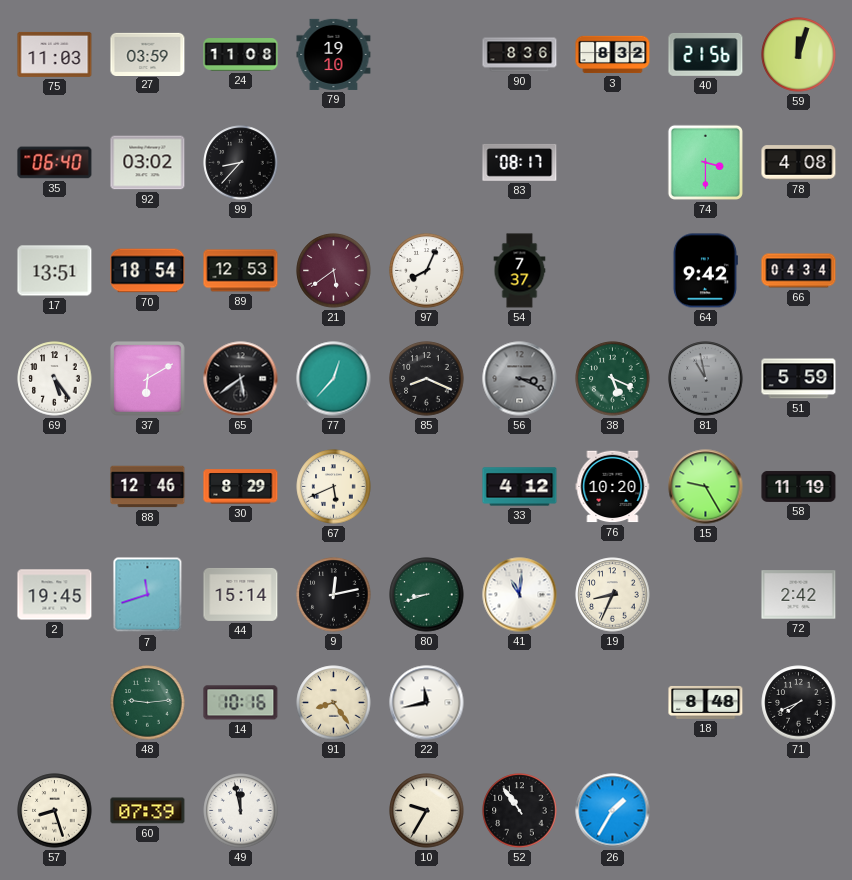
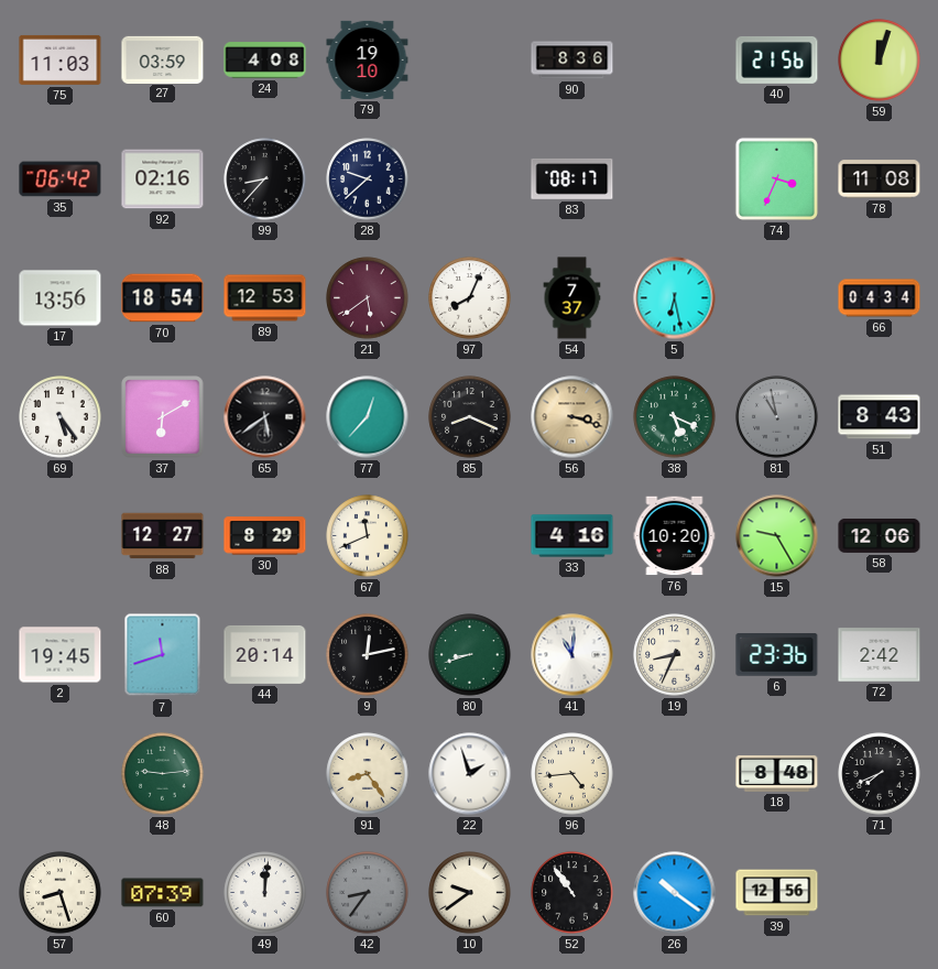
24: 11:08 -> 4:08
3: 8:32 -> none
35: 06:40 -> 06:42
92: 03:02 -> 02:16
28: none -> 9:38
74: 3:30 -> 3:34
78: 4:08 -> 11:08
17: 13:51 -> 13:56
5: none -> 6:28
64: 9:42 -> none
56: 3:19 -> 3:18
56 dial: grey -> champagne
51: 5:59 -> 8:43
88: 12:46 -> 12:27
67: 5:41 -> 11:41
33: 4:12 -> 4:16
58: 11:19 -> 12:06
44: 15:14 -> 20:14
6: none -> 23:36
14: 10:16 -> none
22: 11:43 -> 1:57
96: none -> 4:44
49: 11:58 -> 12:01
42: none -> 8:36
10: 9:35 -> 9:39
26: 1:35 -> 10:21
39: none -> 12:56
